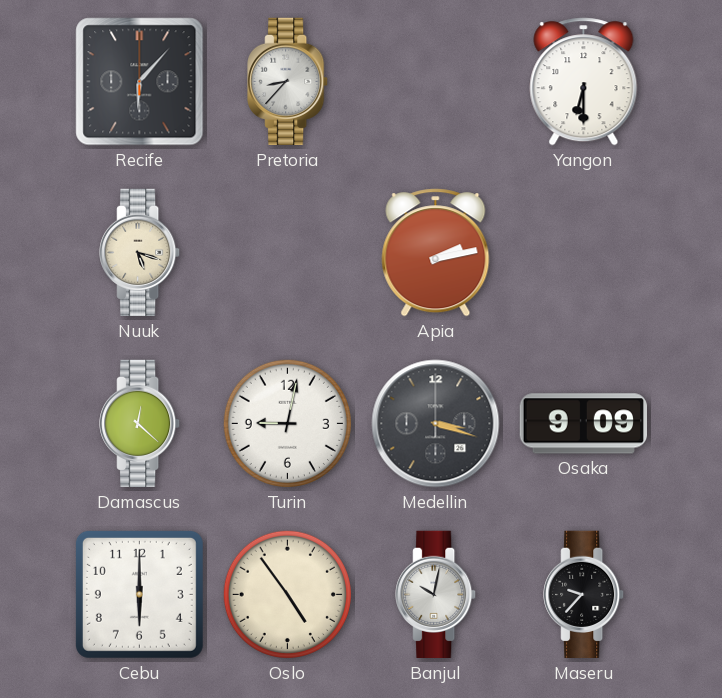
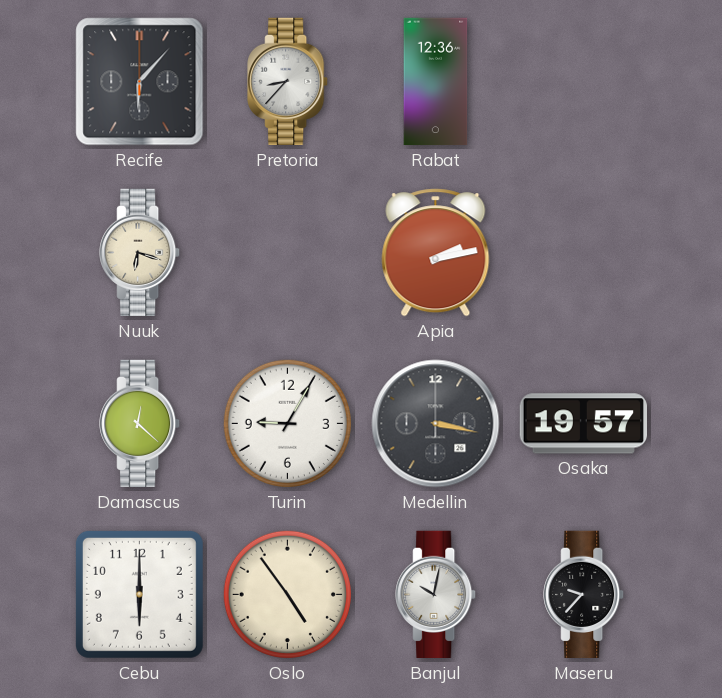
Rabat: none -> 12:36
Yangon: 6:30 -> none
Nuuk: 5:18 -> 6:18
Turin: 9:02 -> 9:05
Medellin: 3:18 -> 3:17
Osaka: 9:09 -> 19:57
